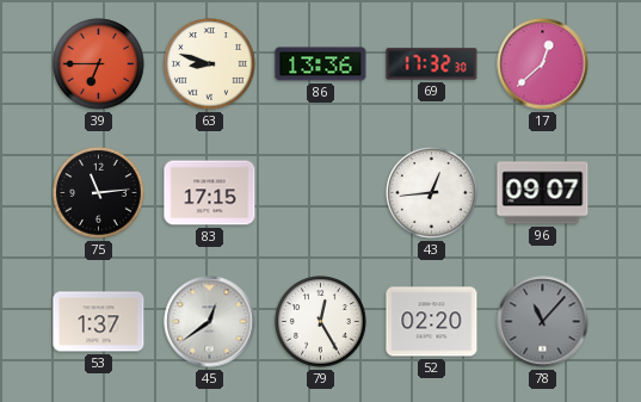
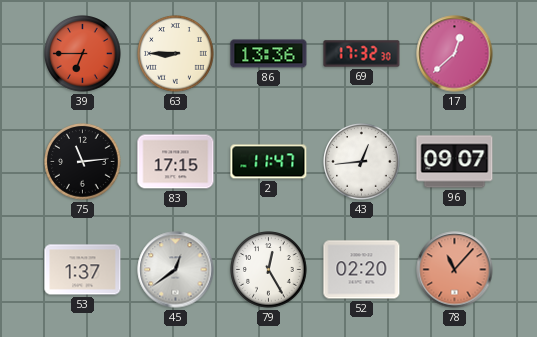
63: 8:48 -> 8:45
2: none -> 11:47
78 dial: grey -> salmon
